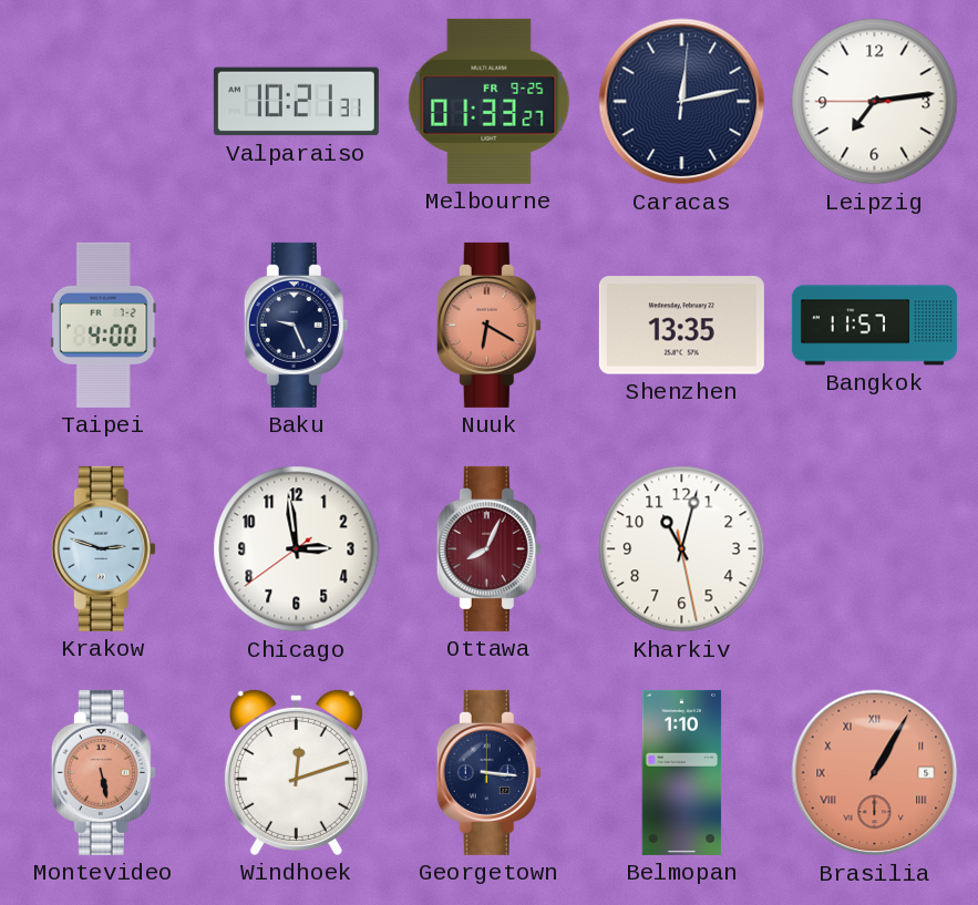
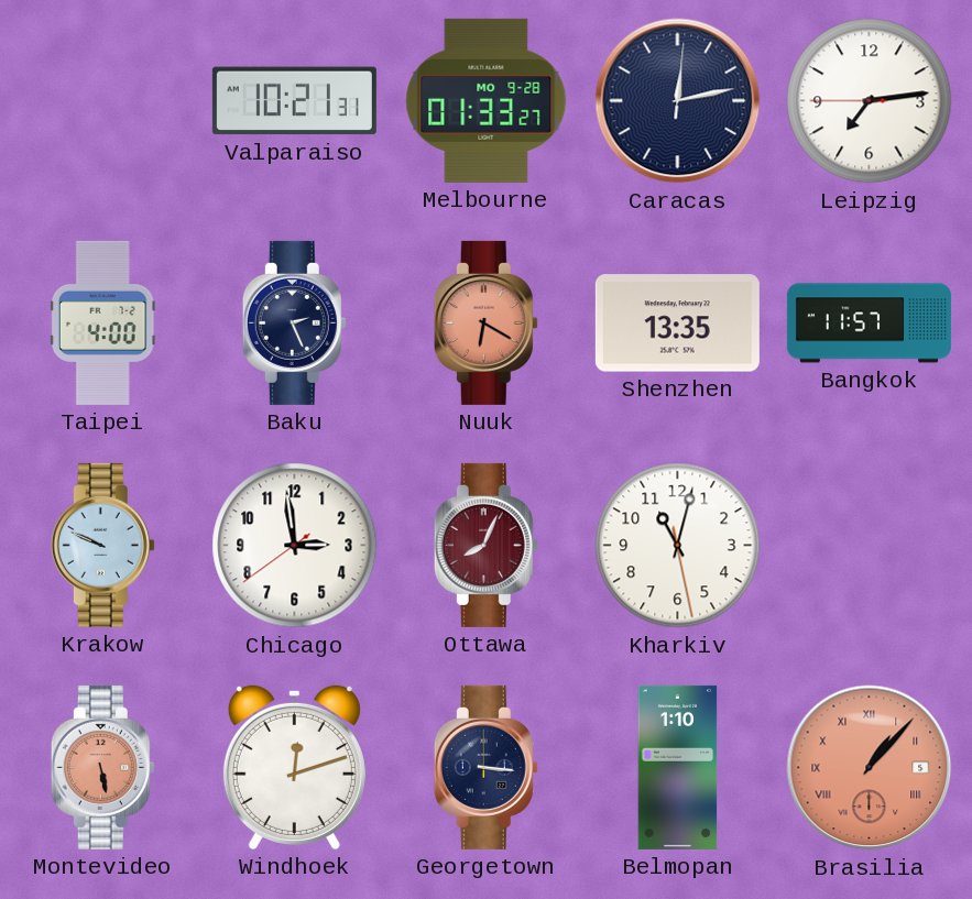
Melbourne date: FR 9-25 -> MO 9-28
Baku: 9:26 -> 2:26
Krakow: 2:48 -> 9:49
Brasilia: 1:05 -> 1:07
